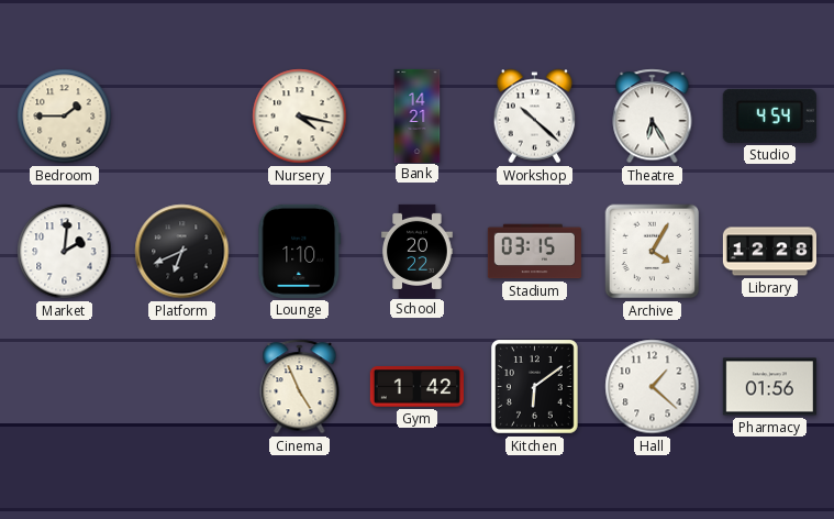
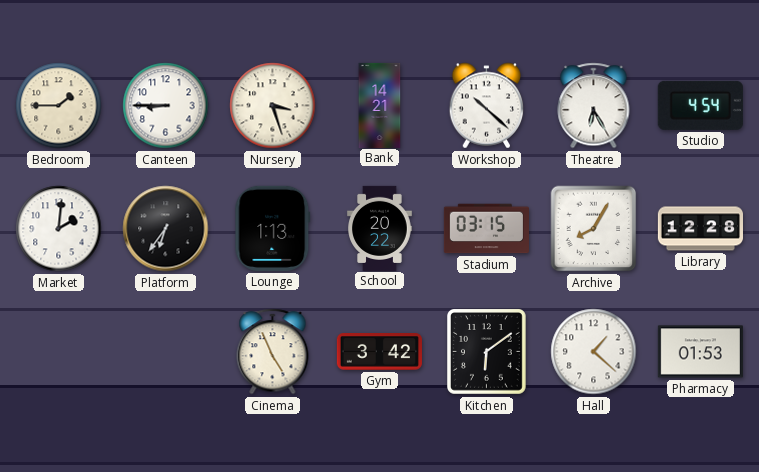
Canteen: none -> 8:45
Nursery: 4:17 -> 3:27
Platform: 6:41 -> 6:36
Lounge: 1:10 -> 1:13
Archive: 4:05 -> 8:05
Gym: 1:42 -> 3:42
Pharmacy: 01:56 -> 01:53
